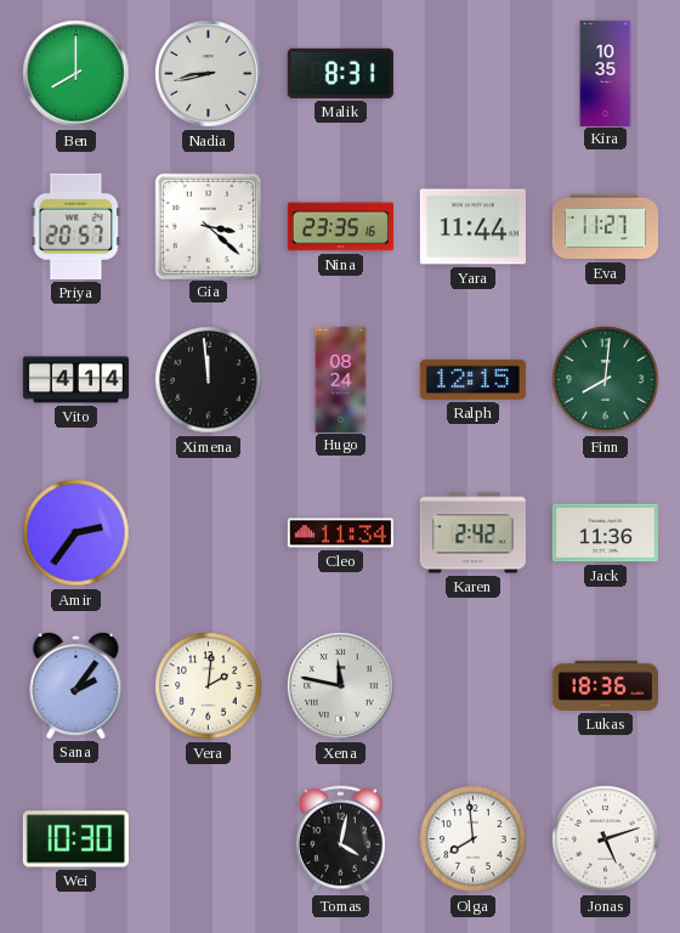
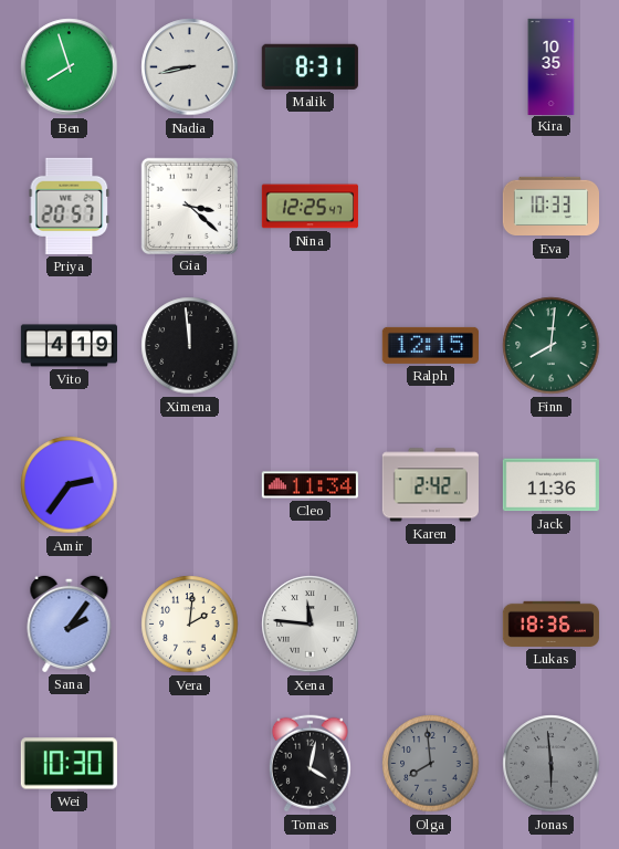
Ben: 8:00 -> 7:57
Nina: 23:35 -> 12:25
Yara: 11:44 -> none
Eva: 11:27 -> 10:33
Vito: 4:14 -> 4:19
Hugo: 08:24 -> none
Xena: 11:47 -> 11:46
Olga dial: white -> grey
Jonas: 5:12 -> 5:59
Jonas dial: white -> grey
